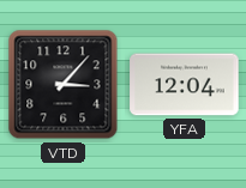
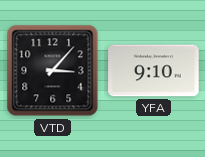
YFA: 12:04 -> 9:10
